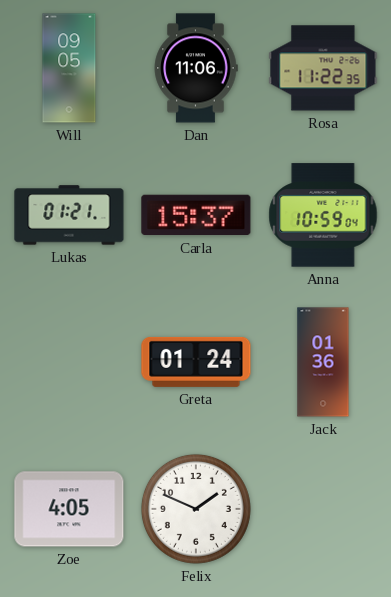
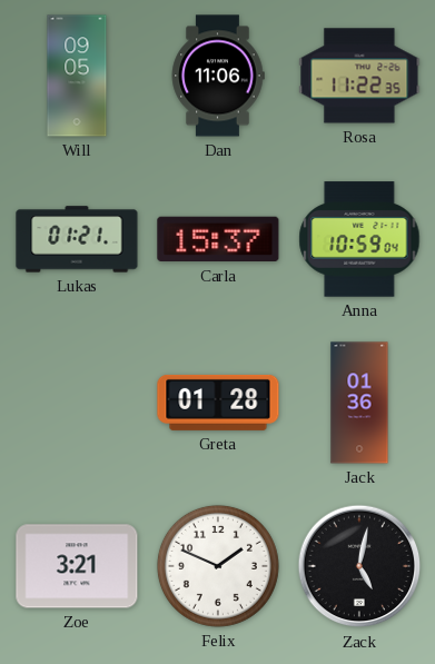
Greta: 01:24 -> 01:28
Zoe: 4:05 -> 3:21
Zack: none -> 5:02
